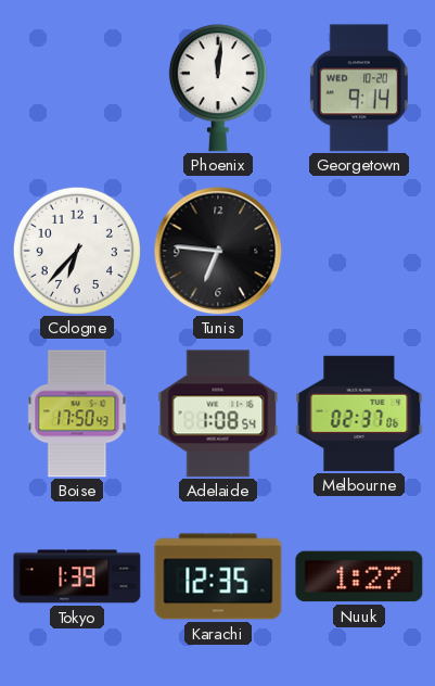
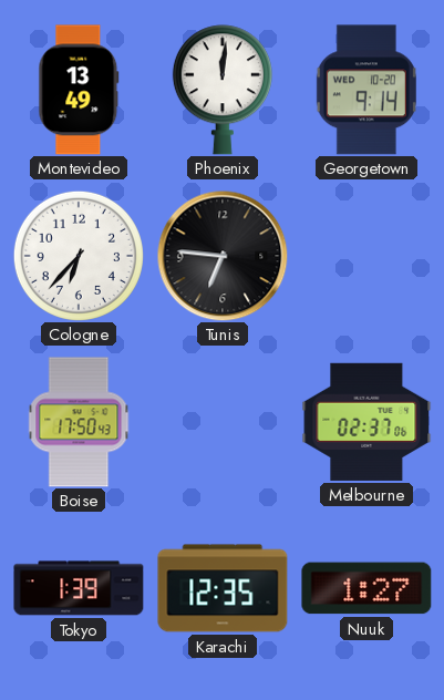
Montevideo: none -> 13:49
Adelaide: 1:08 -> none
